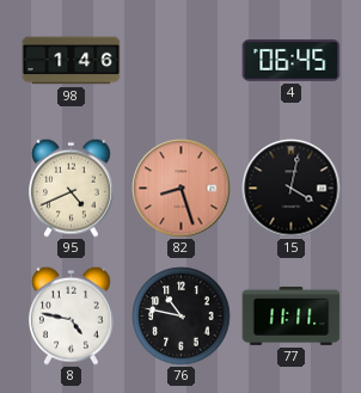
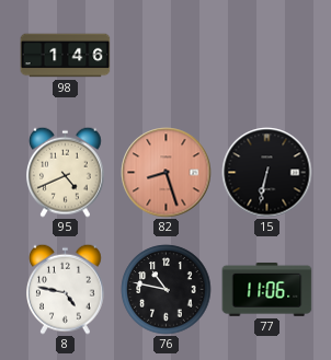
4: 06:45 -> none
15: 4:02 -> 6:32
77: 11:11 -> 11:06
